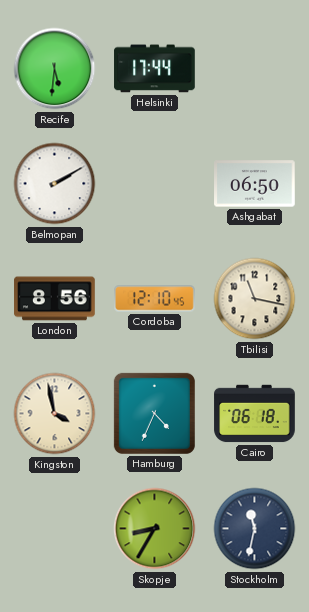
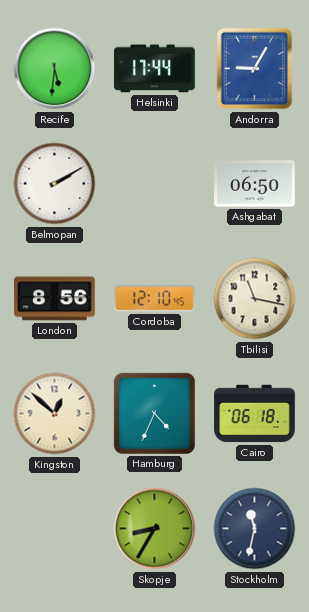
Andorra: none -> 9:05
Kingston: 3:58 -> 12:52
